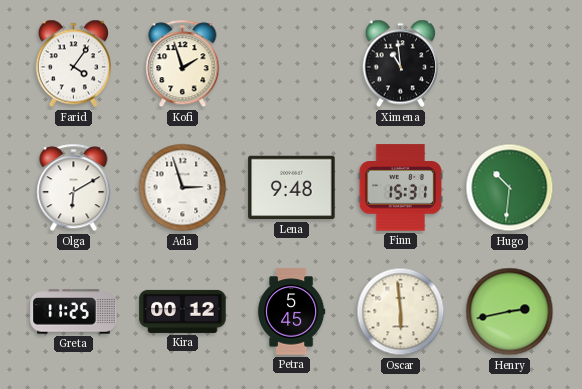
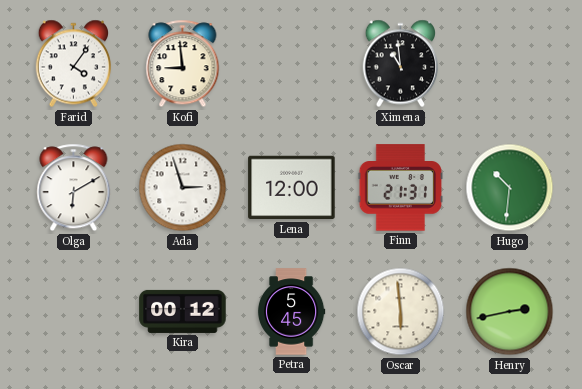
Kofi: 1:57 -> 8:59
Lena: 9:48 -> 12:00
Finn: 15:31 -> 21:31
Greta: 11:25 -> none
